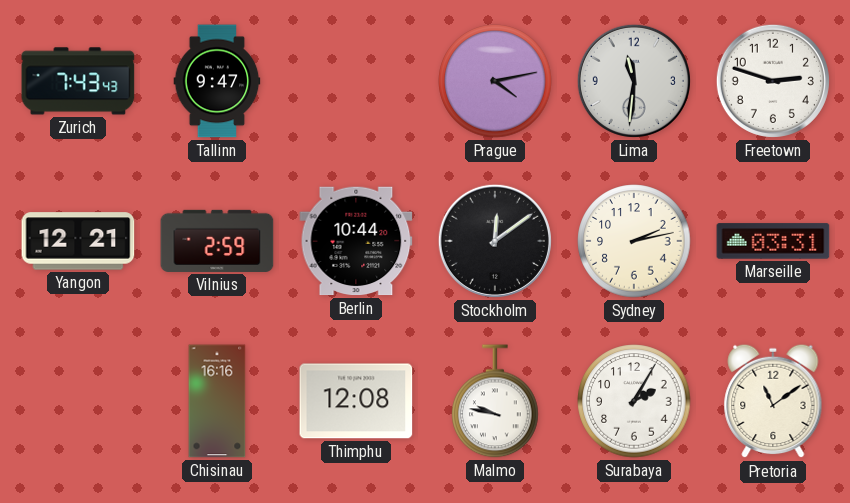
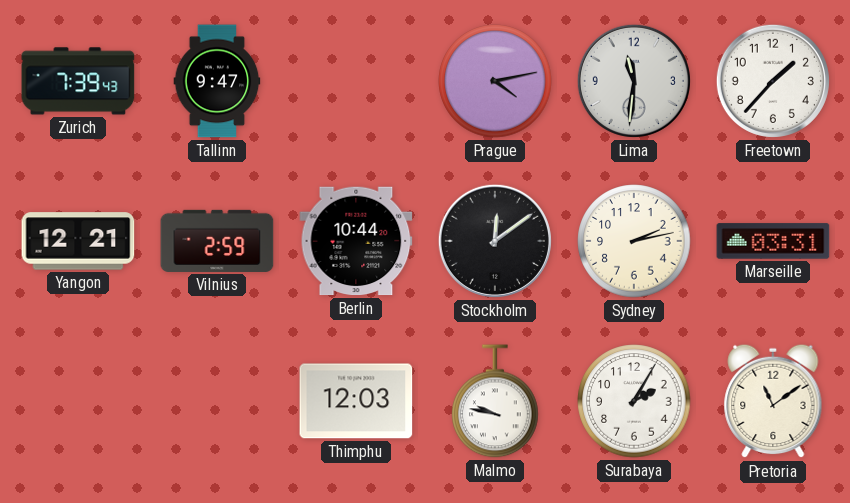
Zurich: 7:43 -> 7:39
Freetown: 2:48 -> 1:37
Chisinau: 16:16 -> none
Thimphu: 12:08 -> 12:03
